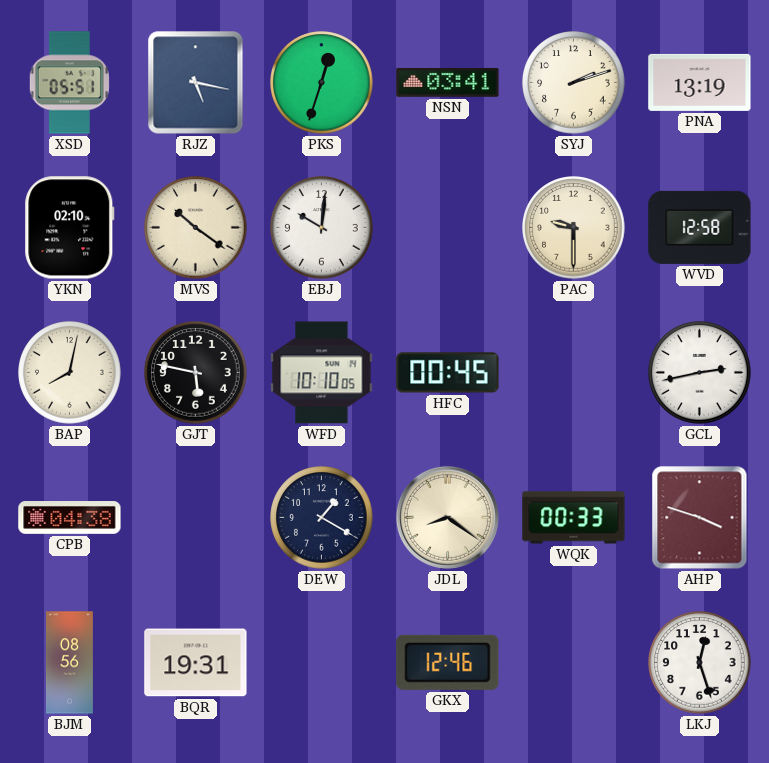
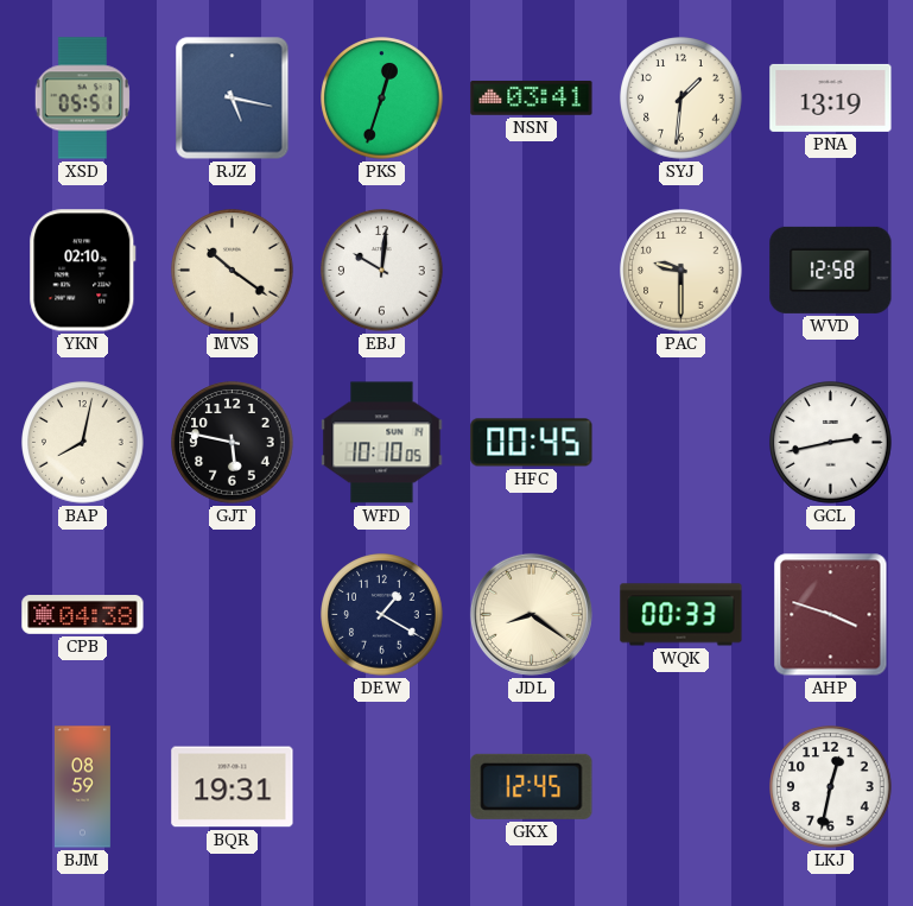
SYJ: 2:12 -> 1:31
BJM: 08:56 -> 08:59
GKX: 12:46 -> 12:45
LKJ: 12:27 -> 12:32
